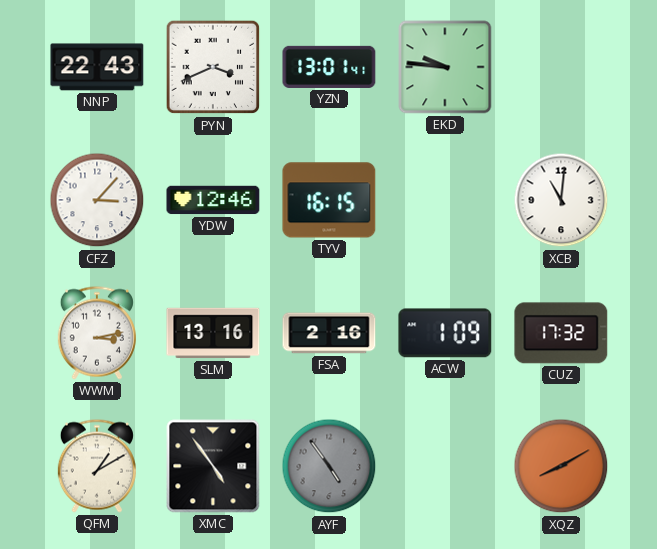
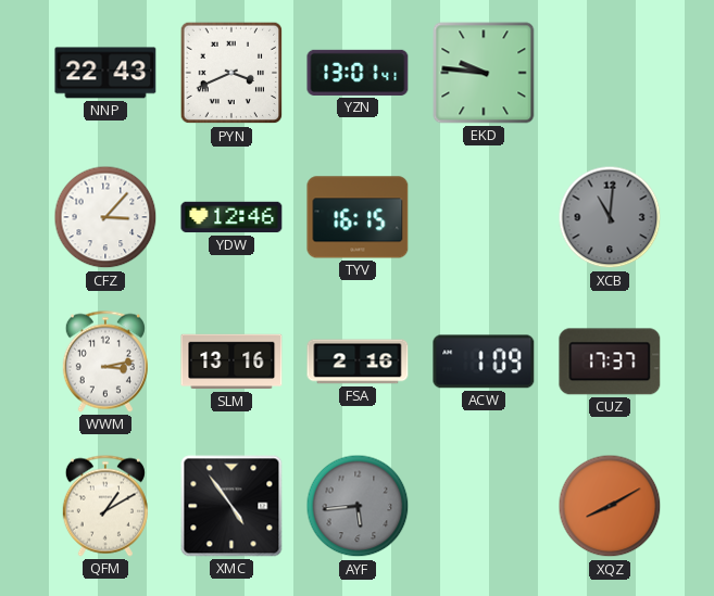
XCB dial: white -> grey
CUZ: 17:32 -> 17:37
AYF: 4:54 -> 5:44
